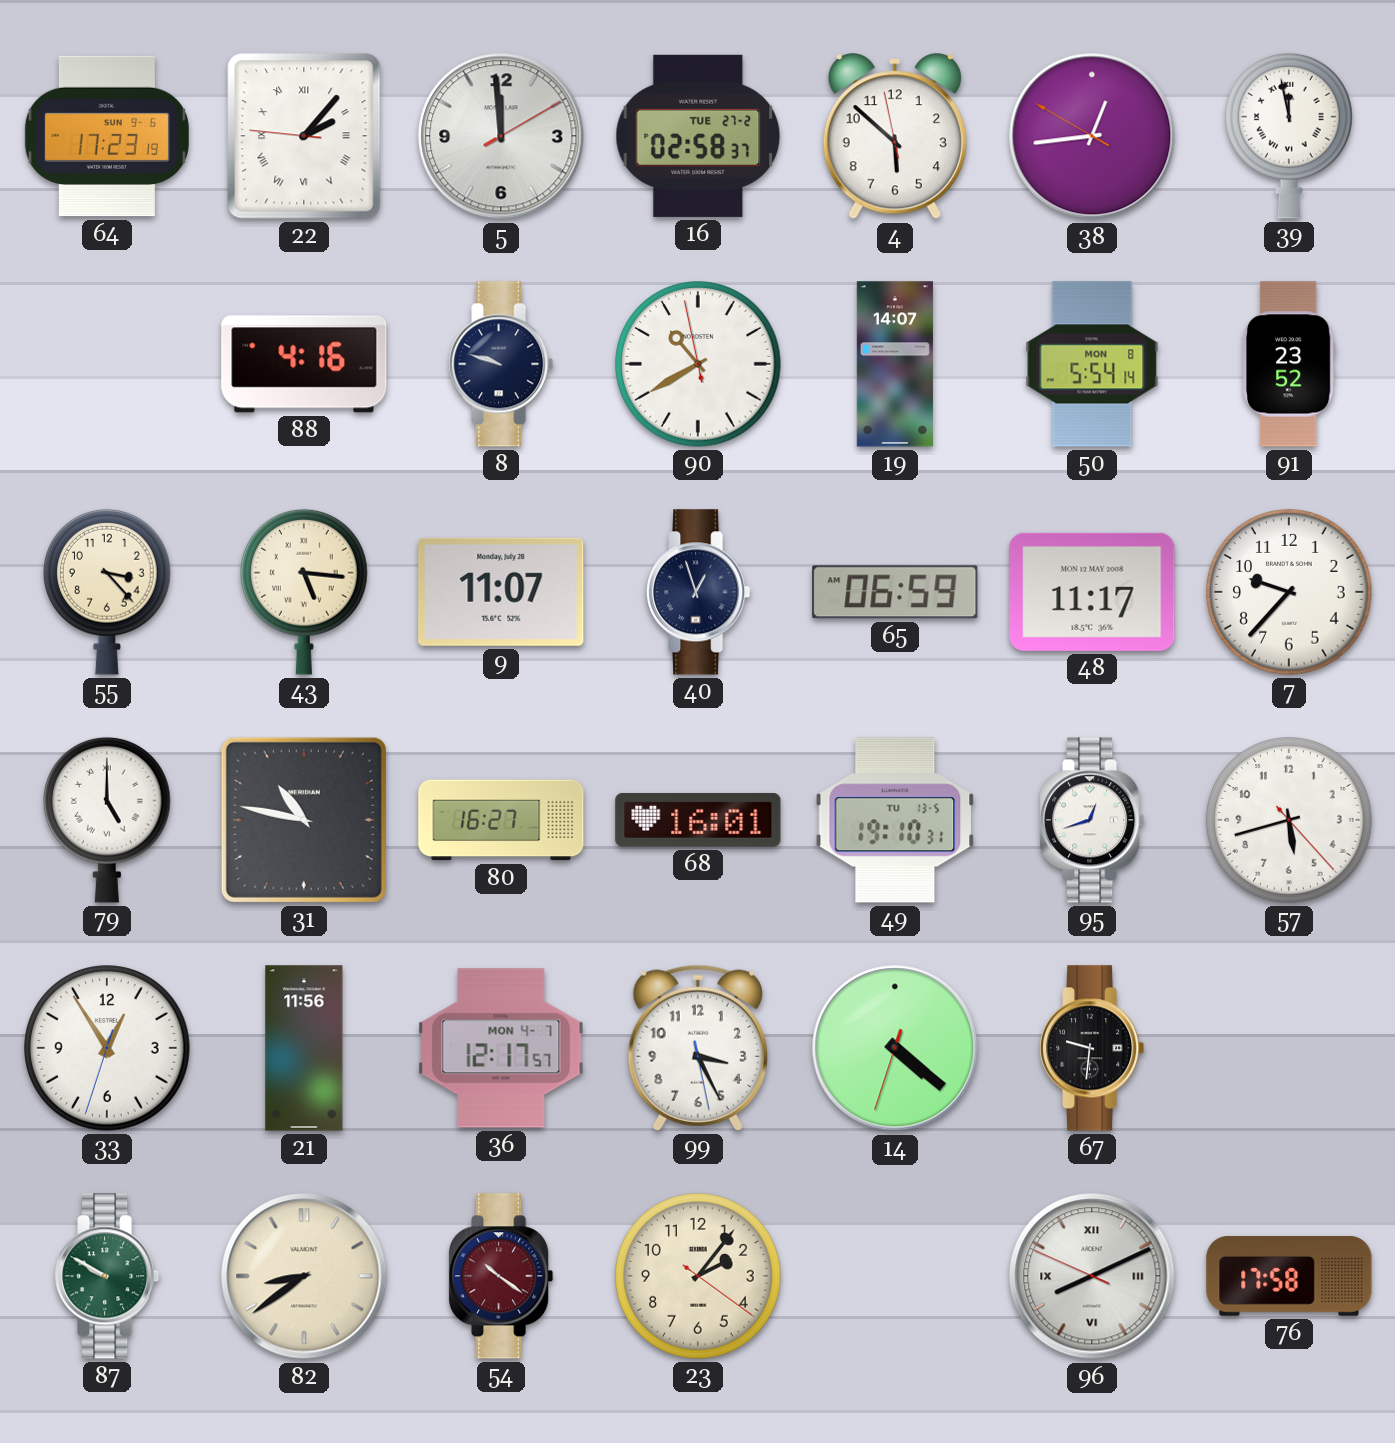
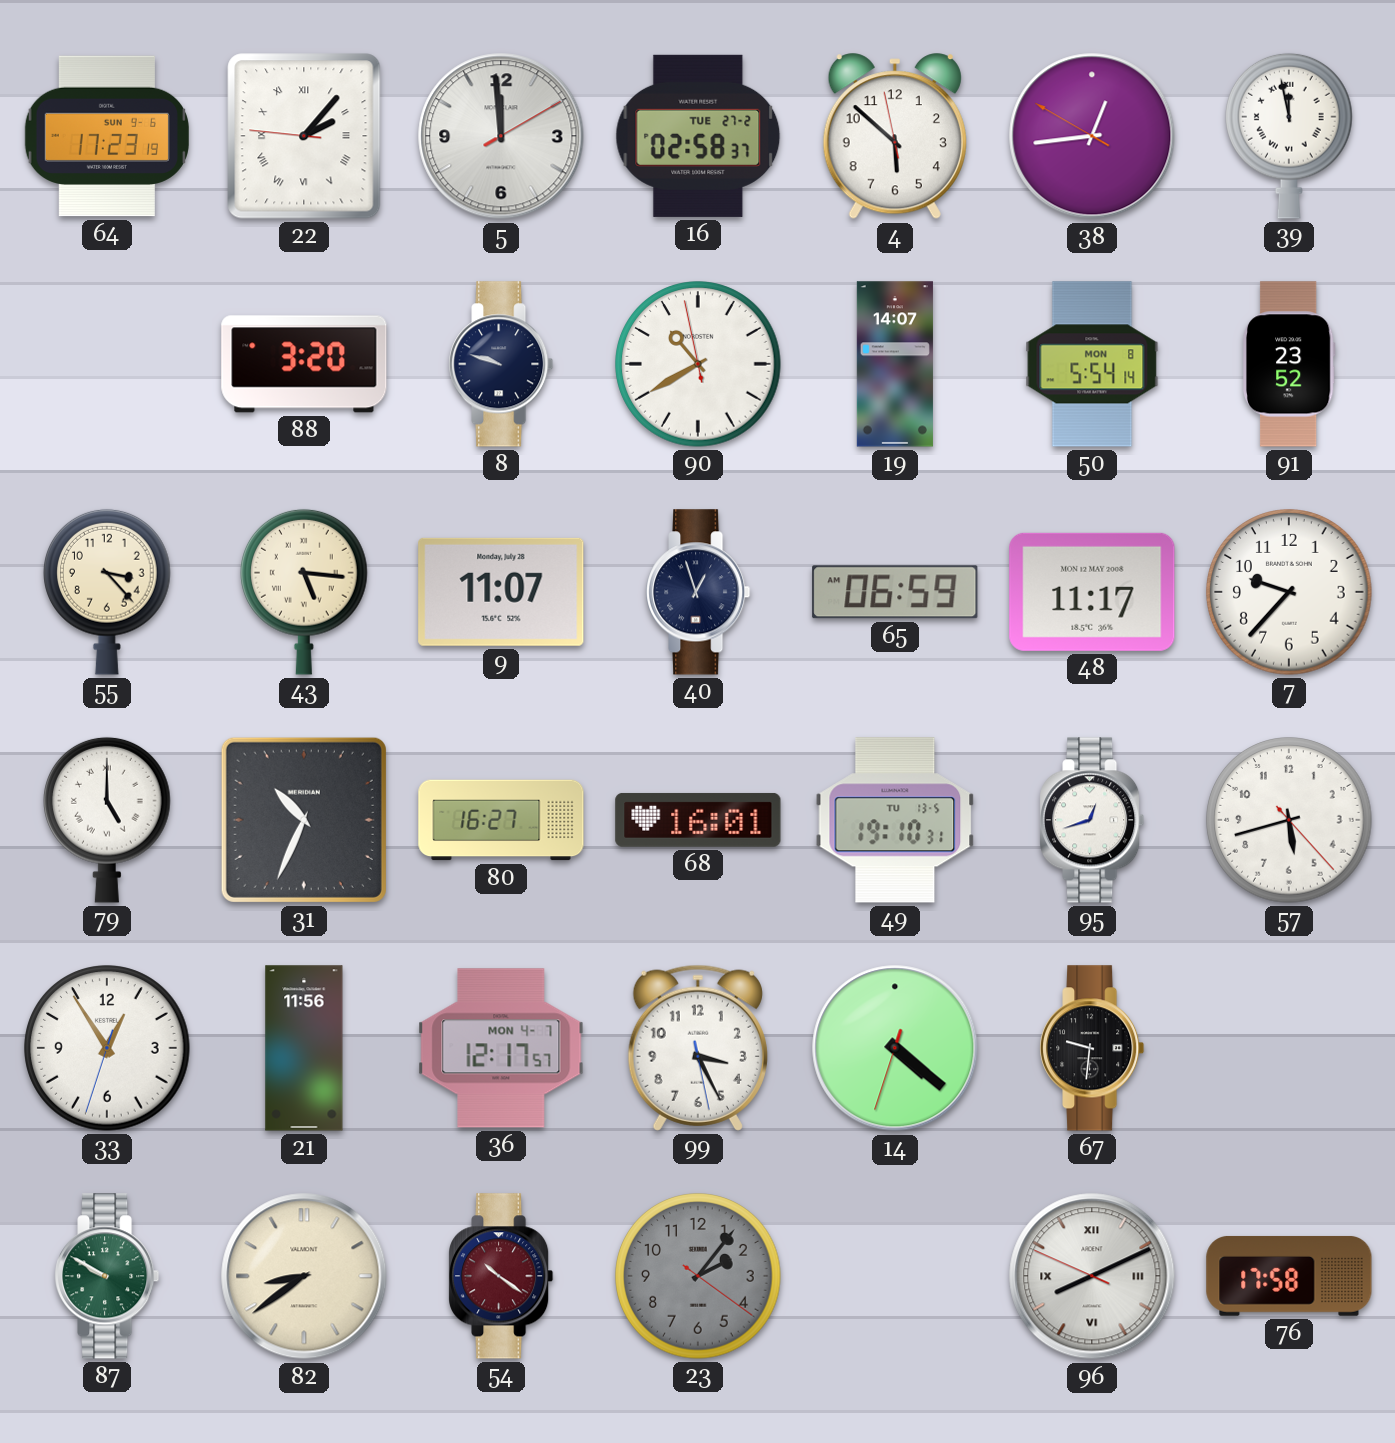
88: 4:16 -> 3:20
31: 10:47 -> 10:34
23 dial: cream -> grey
